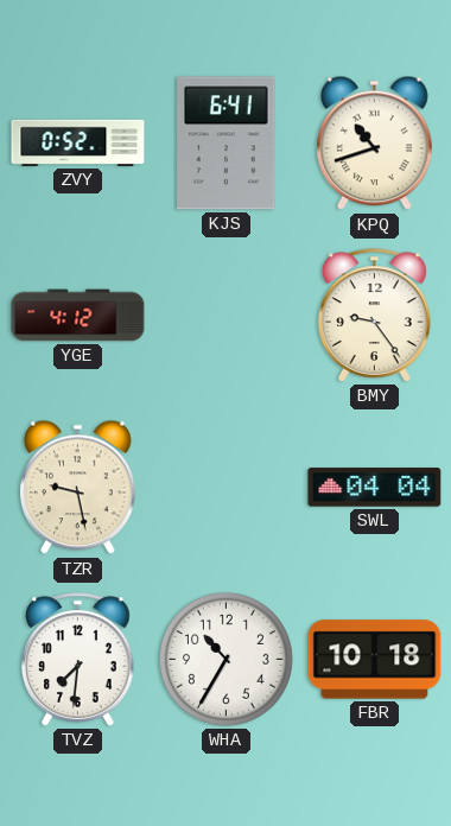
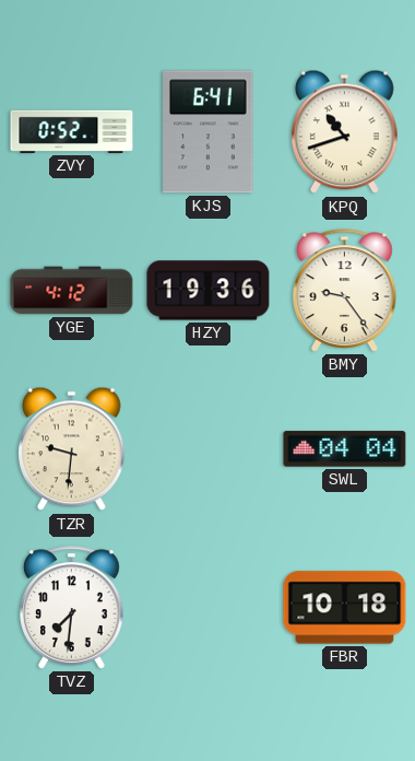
HZY: none -> 19:36
TZR: 9:28 -> 9:31
WHA: 10:35 -> none
